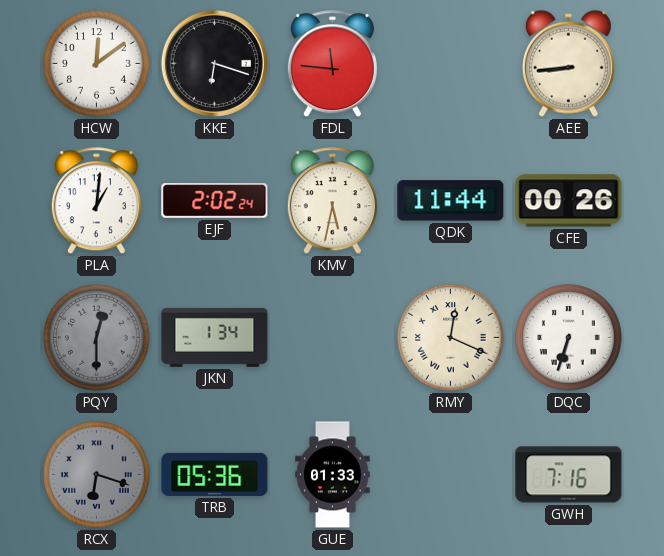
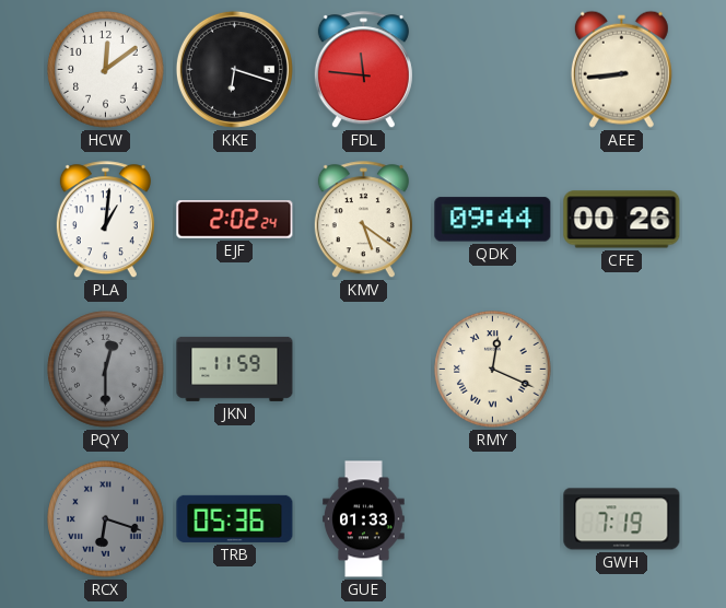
KMV: 5:32 -> 5:21
QDK: 11:44 -> 09:44
JKN: 1:34 -> 11:59
DQC: 6:33 -> none
GWH: 7:16 -> 7:19
